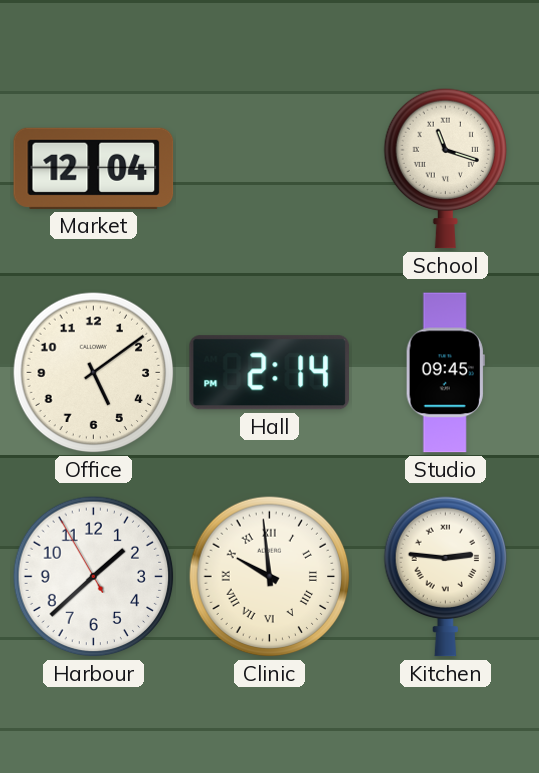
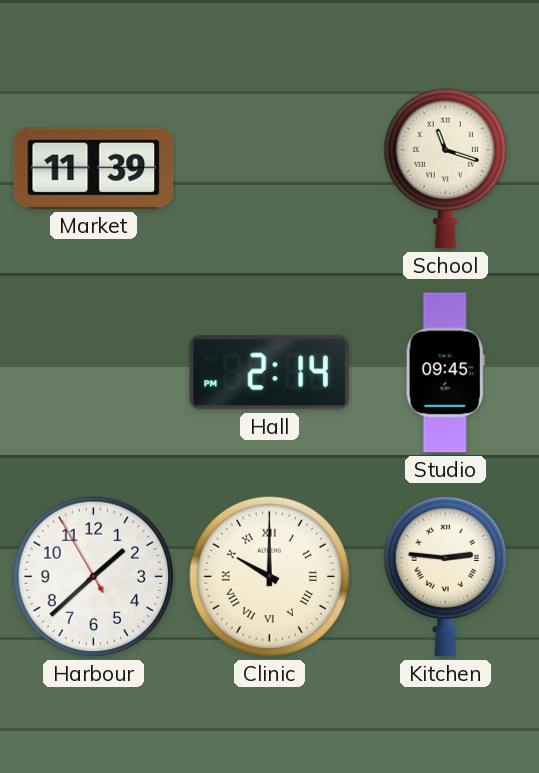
Market: 12:04 -> 11:39
Office: 5:09 -> none
Clinic: 9:59 -> 10:00
